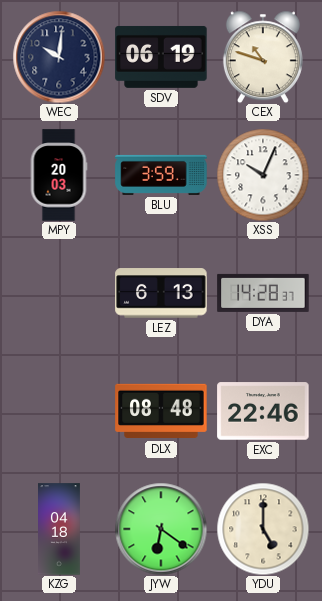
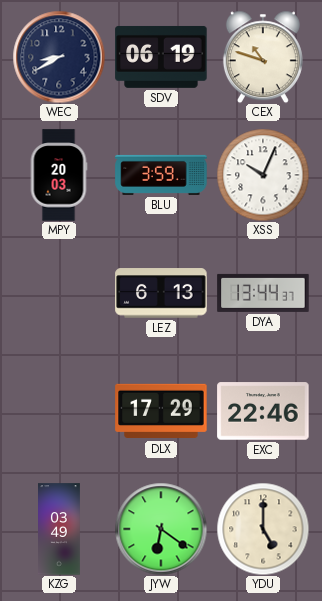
WEC: 10:01 -> 8:40
DYA: 14:28 -> 13:44
DLX: 08:48 -> 17:29
KZG: 04:18 -> 03:49
